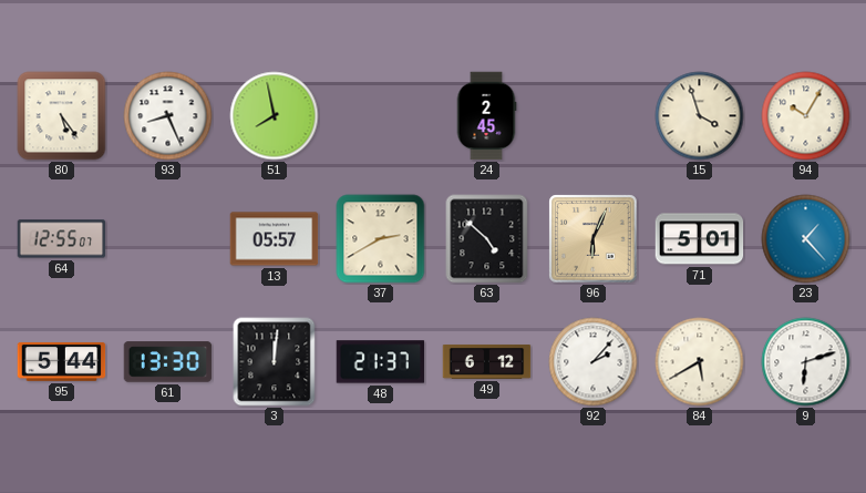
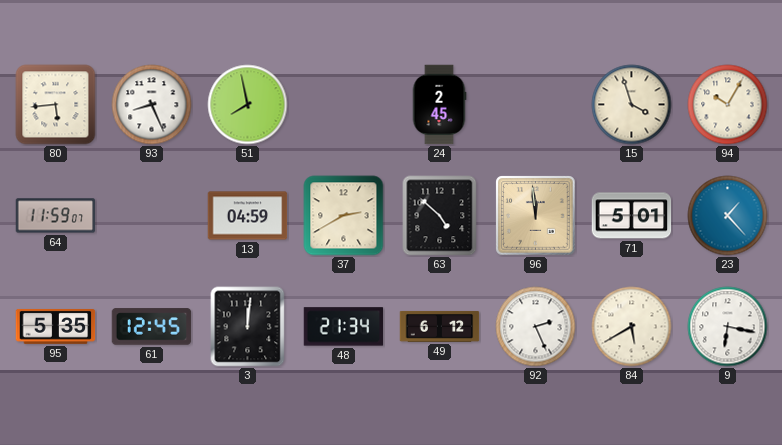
80: 5:24 -> 5:44
64: 12:55 -> 11:59
13: 05:57 -> 04:59
96: 6:04 -> 11:59
95: 5:44 -> 5:35
61: 13:30 -> 12:45
48: 21:37 -> 21:34
92: 2:07 -> 2:26
9: 6:12 -> 6:17
